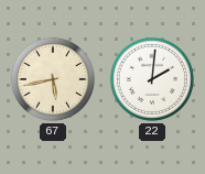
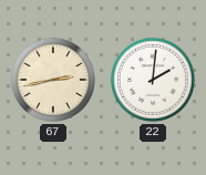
67: 5:43 -> 2:43
